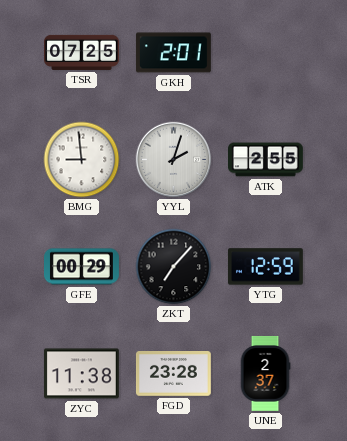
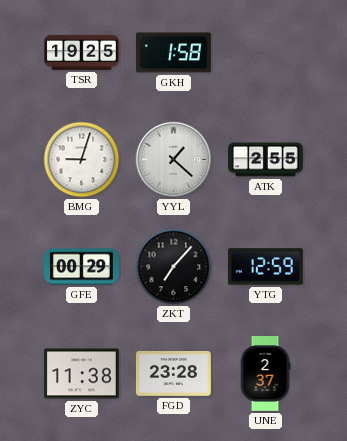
TSR: 07:25 -> 19:25
GKH: 2:01 -> 1:58
BMG: 8:59 -> 9:03
YYL: 2:03 -> 1:22
